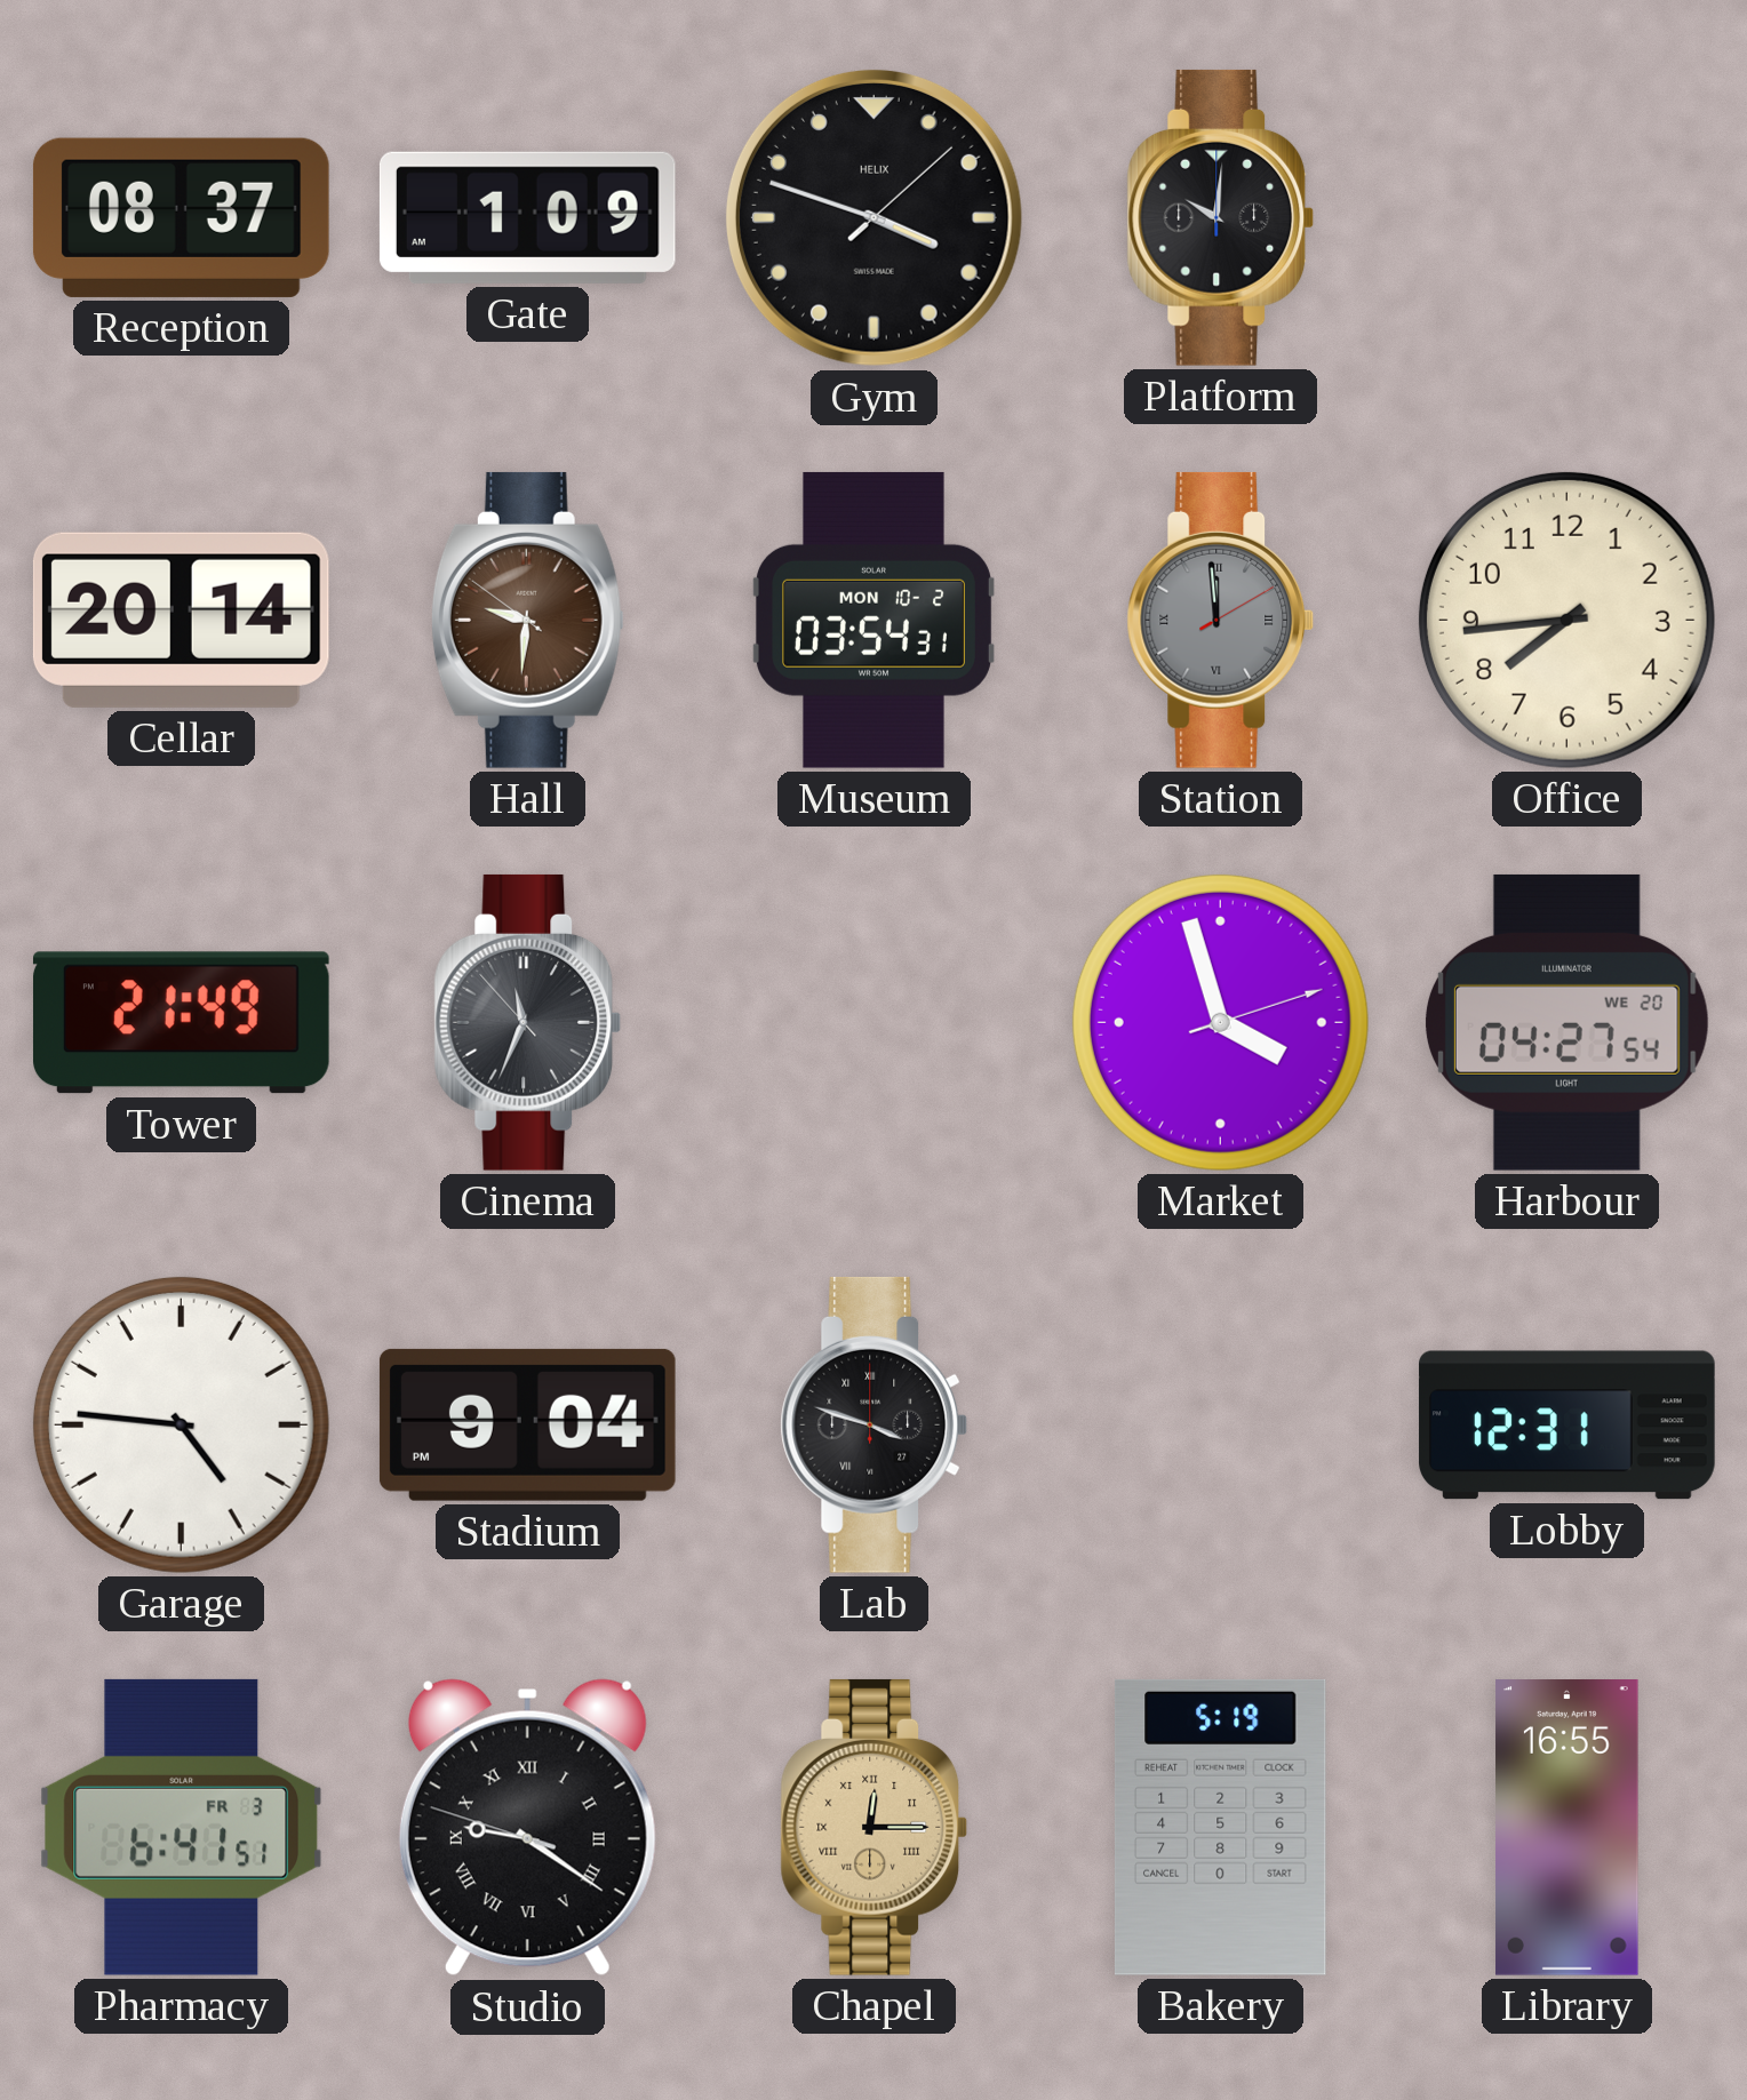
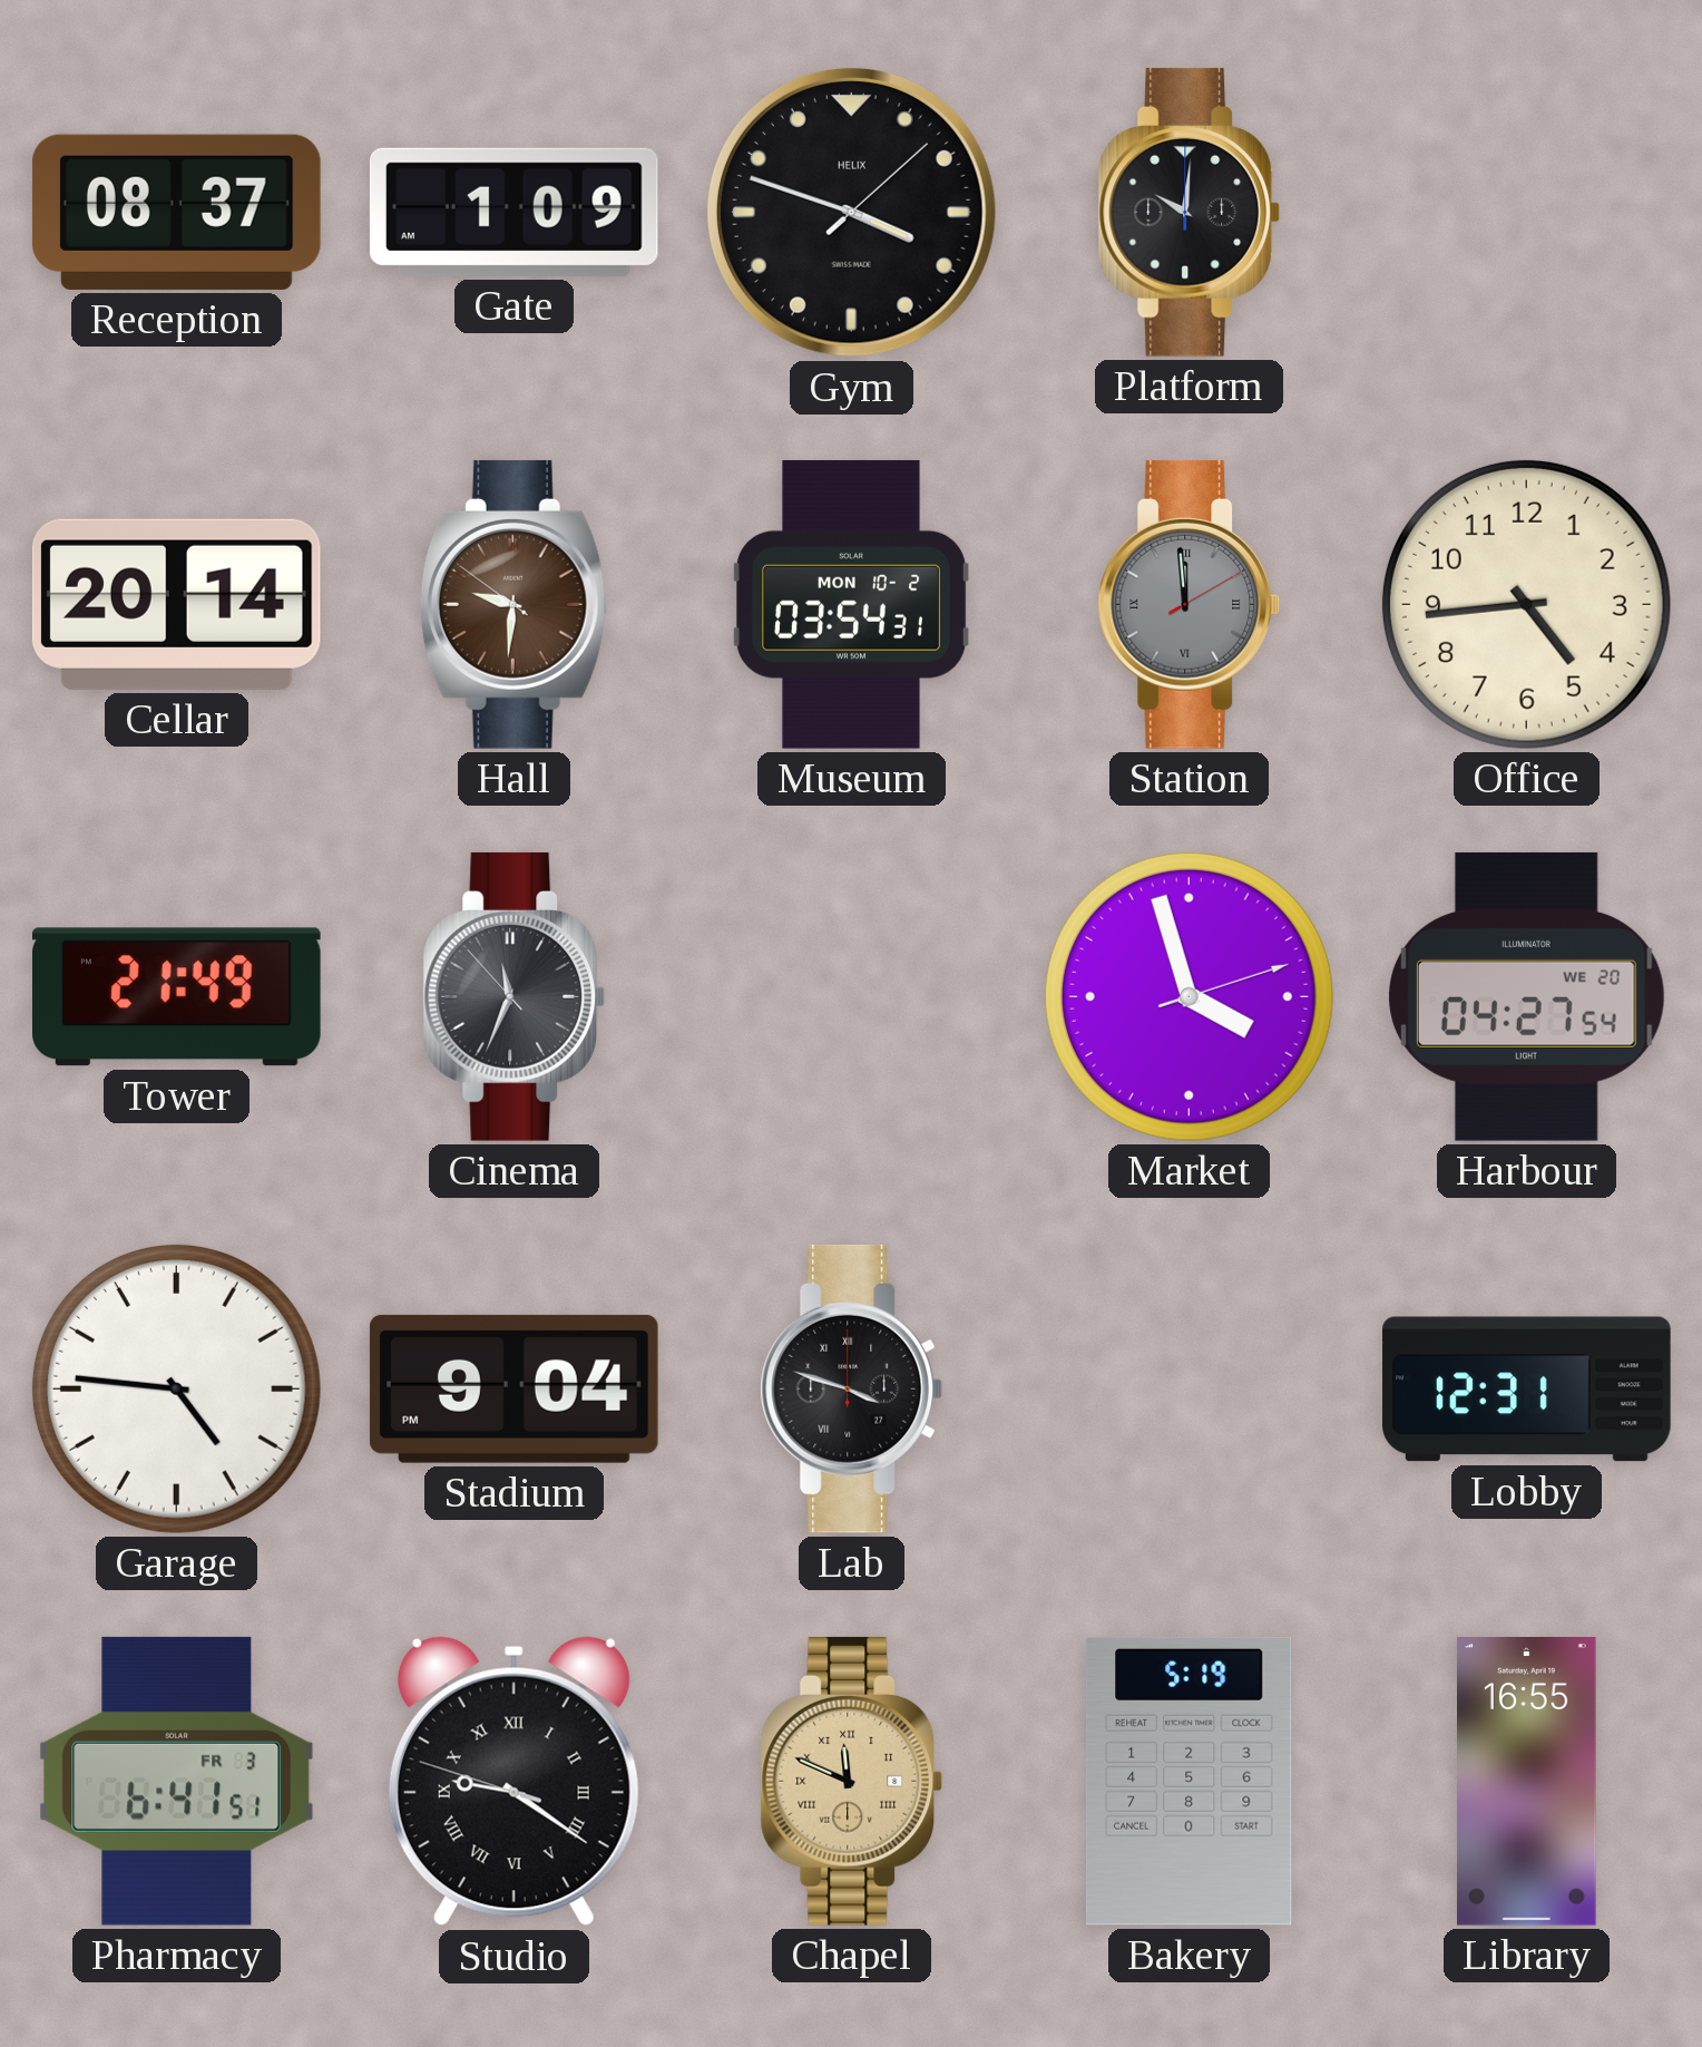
Office: 7:44 -> 4:44
Chapel: 12:15 -> 11:49
